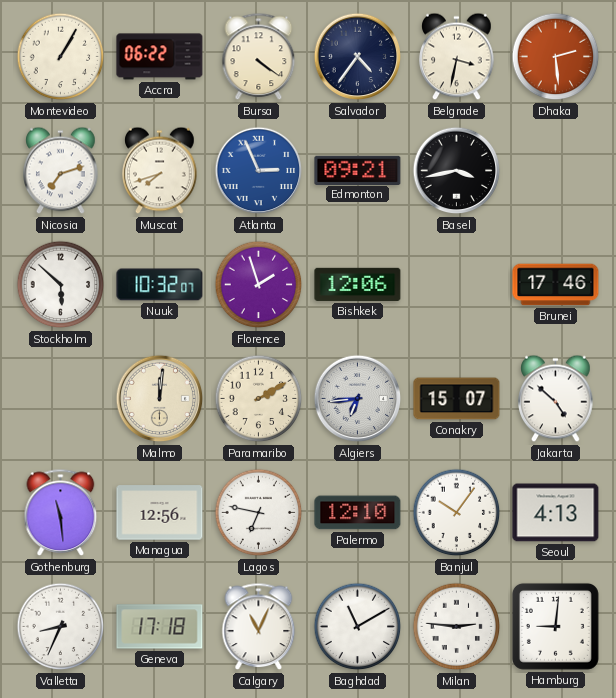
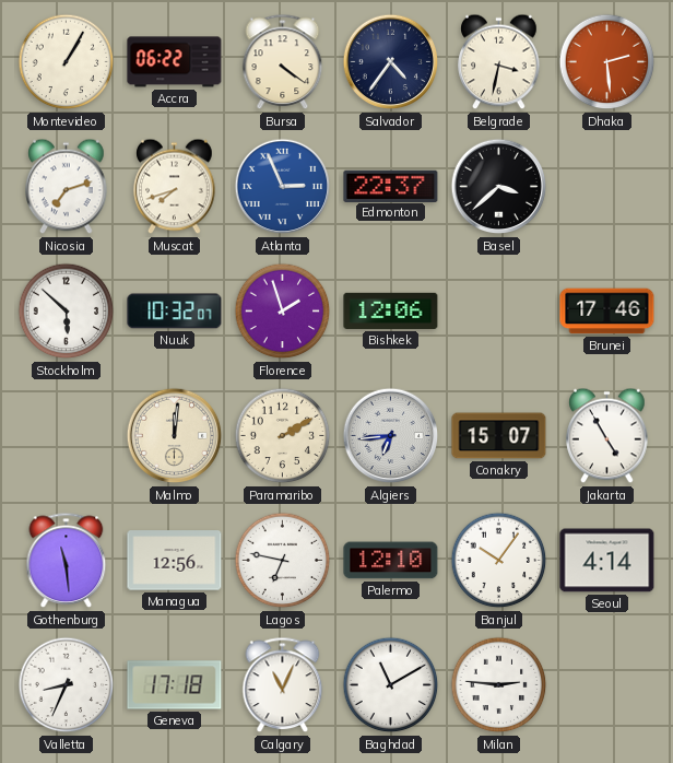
Edmonton: 09:21 -> 22:37
Basel: 3:43 -> 3:38
Jakarta: 4:52 -> 4:55
Seoul: 4:13 -> 4:14
Hamburg: 9:01 -> none
